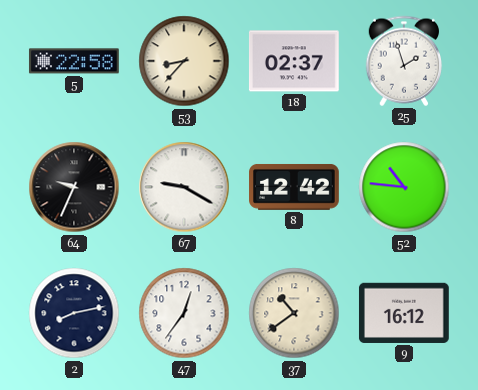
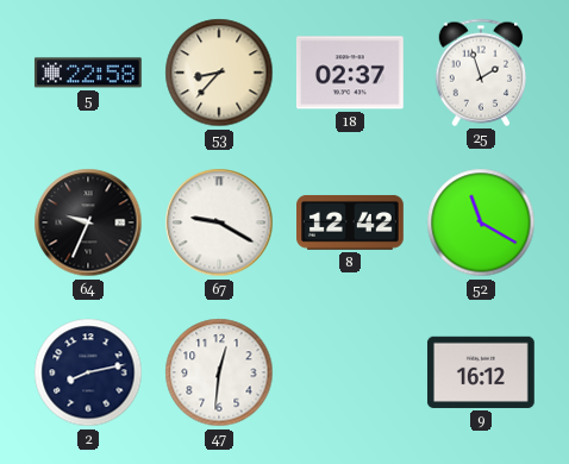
52: 10:46 -> 11:20
47: 12:36 -> 12:31
37: 10:39 -> none
